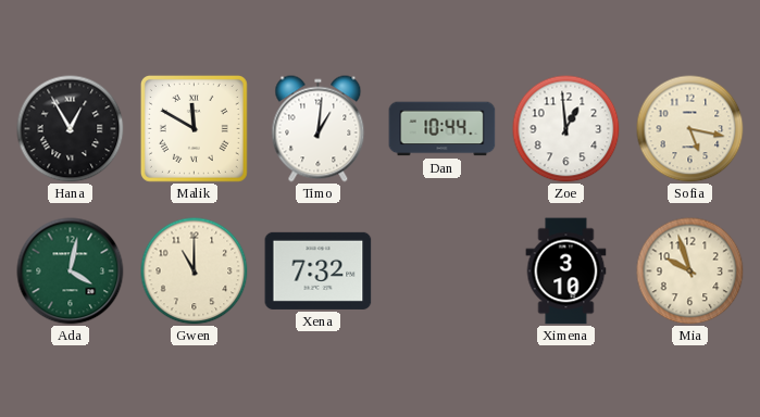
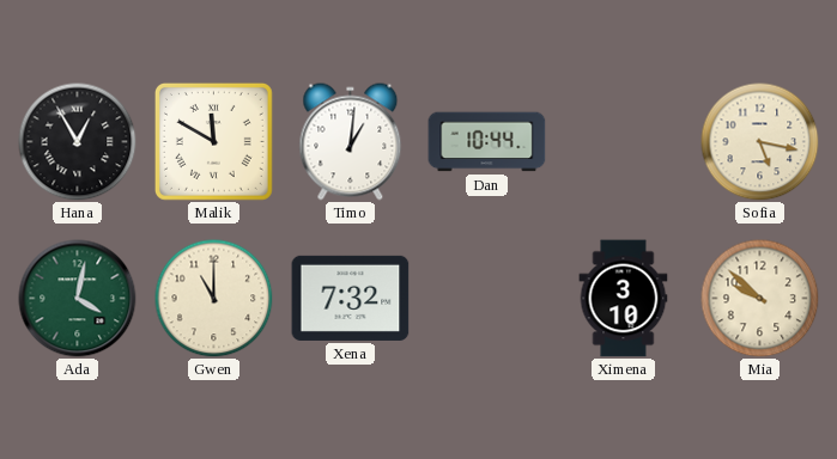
Zoe: 12:59 -> none
Mia: 9:57 -> 9:52
